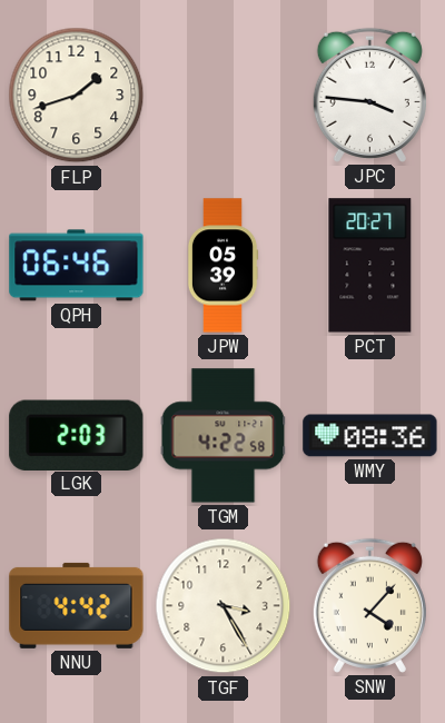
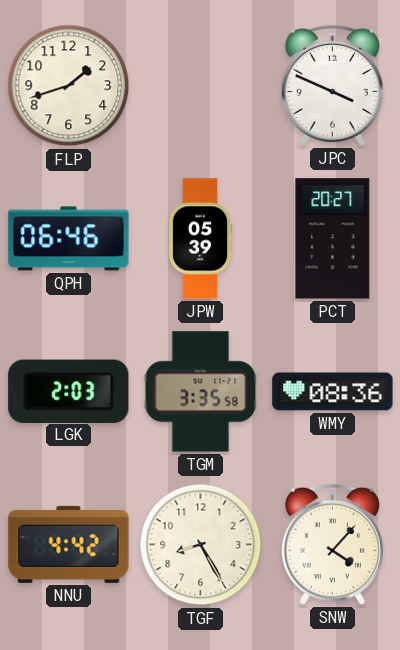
JPC: 3:46 -> 3:49
TGM: 4:22 -> 3:35
TGF: 3:25 -> 8:25
